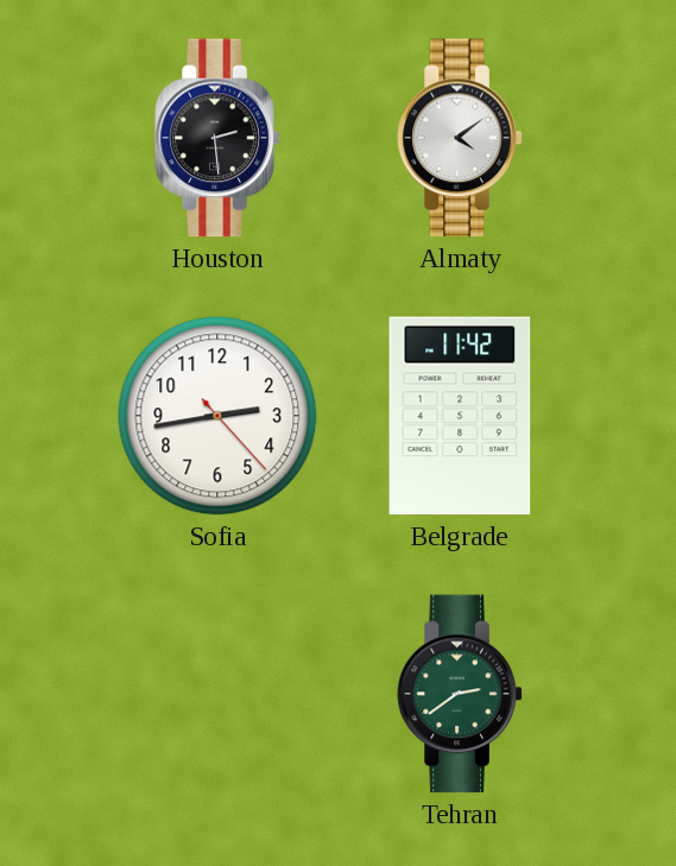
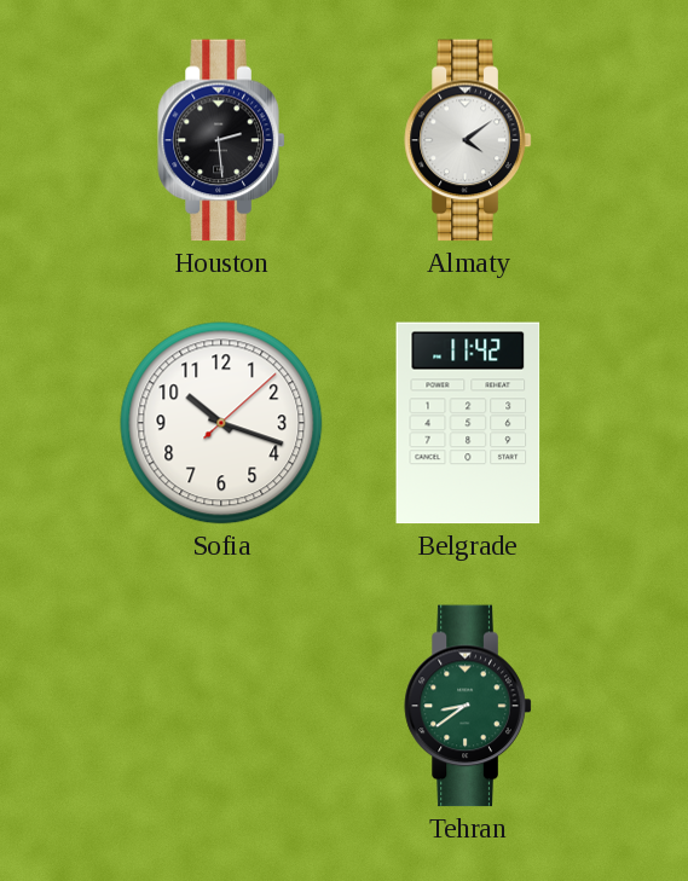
Sofia: 2:43 -> 10:18
Tehran: 2:39 -> 8:39
